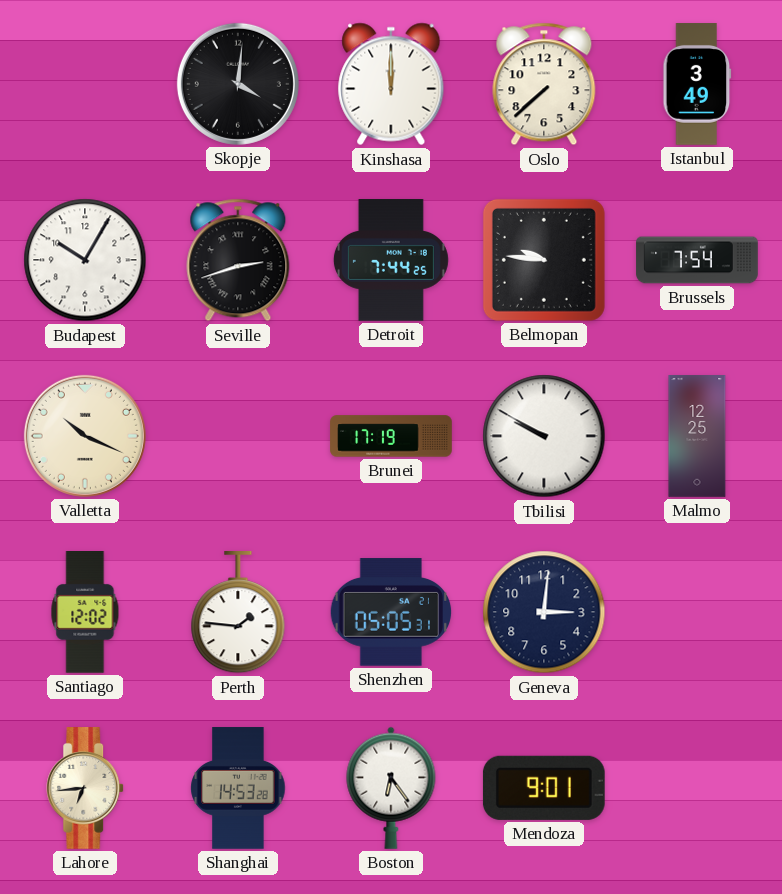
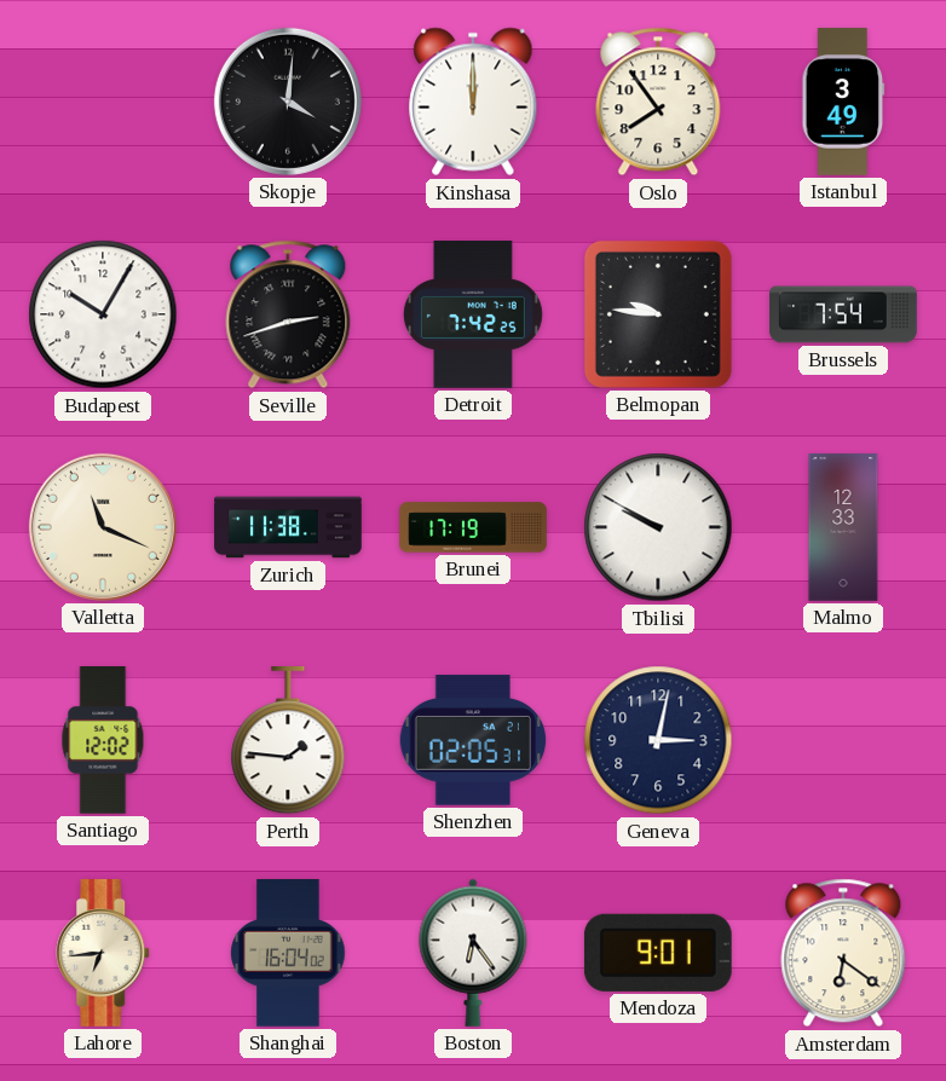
Oslo: 7:38 -> 7:54
Detroit: 7:44 -> 7:42
Valletta: 10:19 -> 11:19
Zurich: none -> 11:38
Malmo: 12:25 -> 12:33
Shenzhen: 05:05 -> 02:05
Geneva: 3:01 -> 3:02
Shanghai: 14:53 -> 16:04
Amsterdam: none -> 6:21
